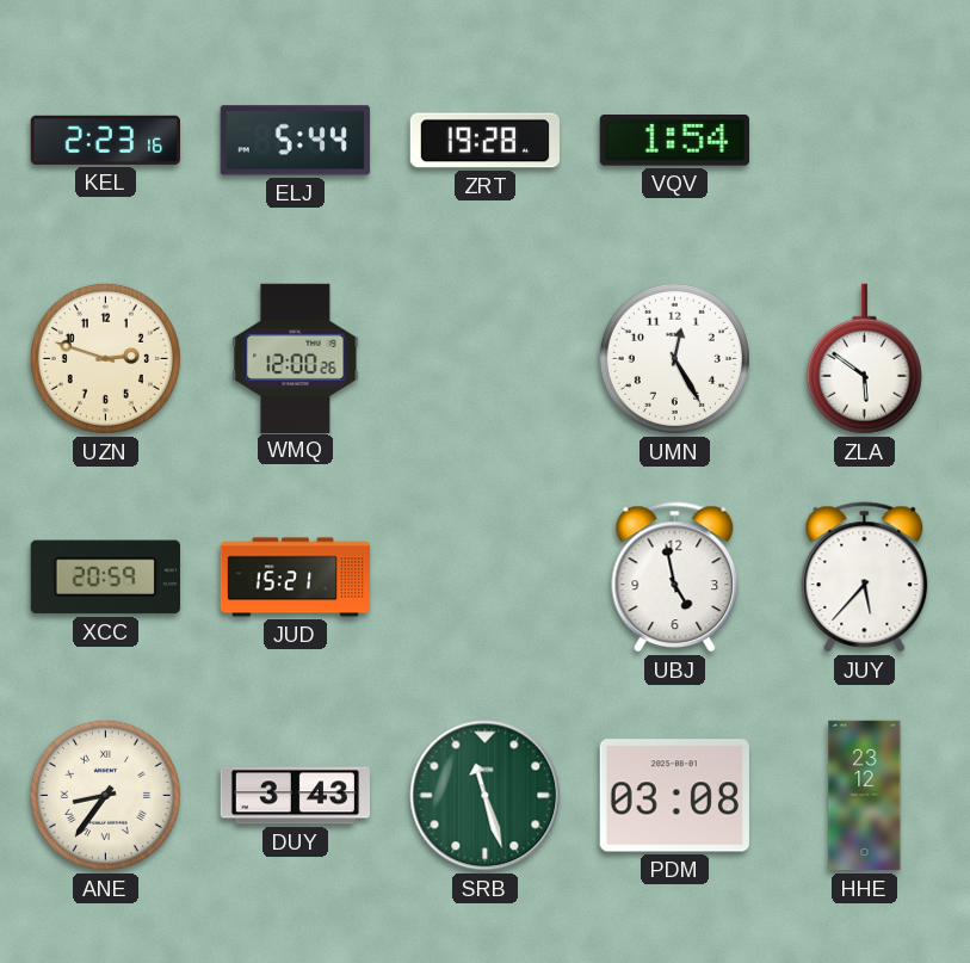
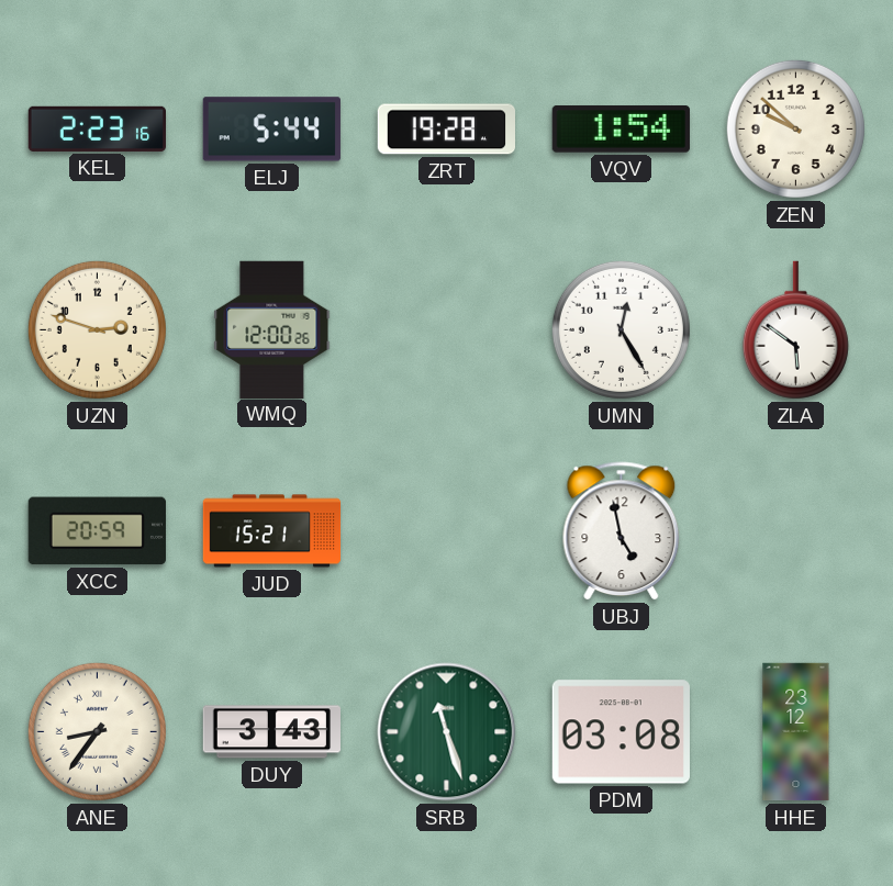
ZEN: none -> 9:52
JUY: 5:37 -> none
